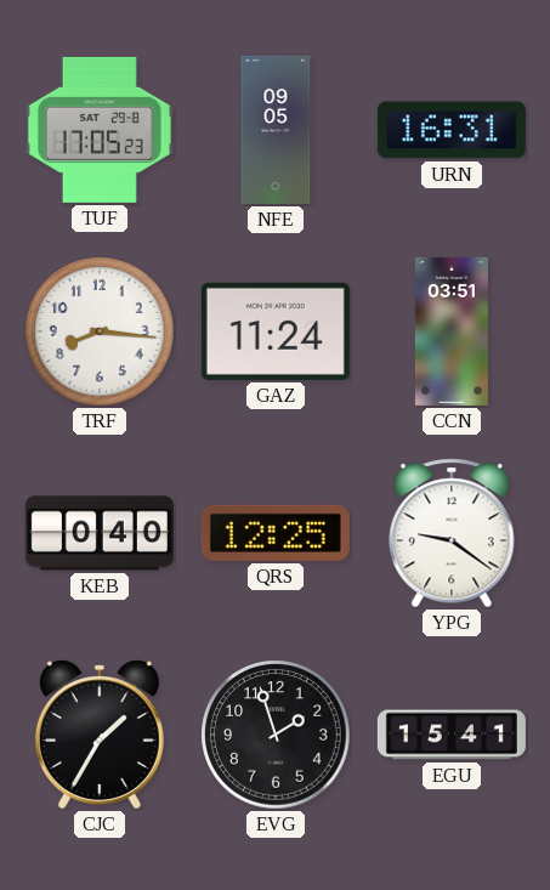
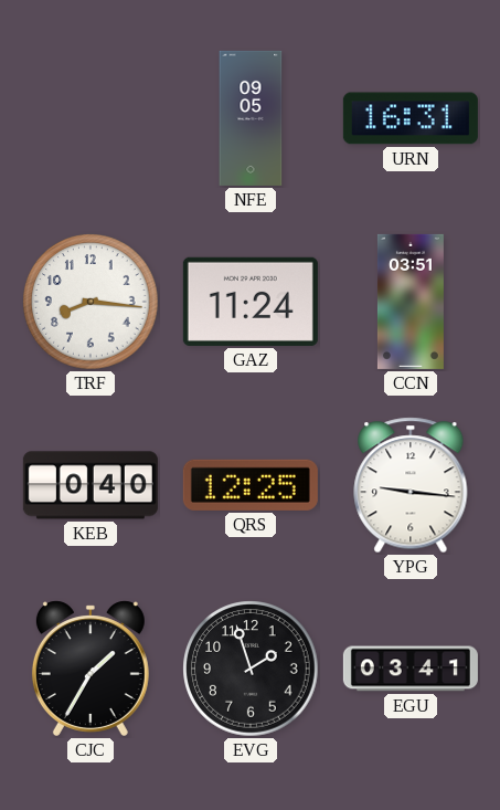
TUF: 17:05 -> none
YPG: 9:21 -> 9:16
EGU: 15:41 -> 03:41
